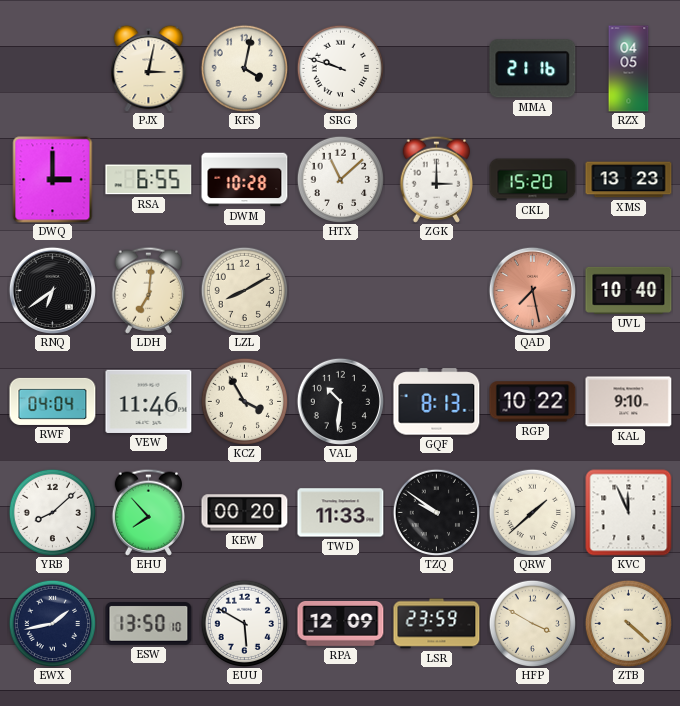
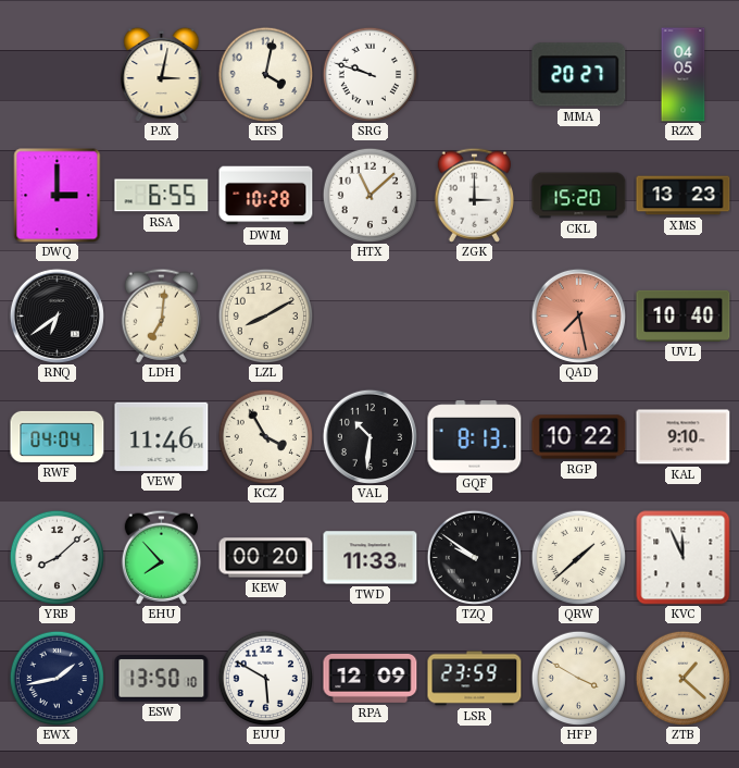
MMA: 21:16 -> 20:27
ZTB: 4:22 -> 1:22
